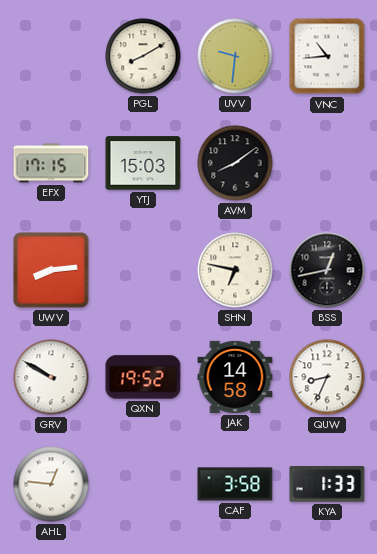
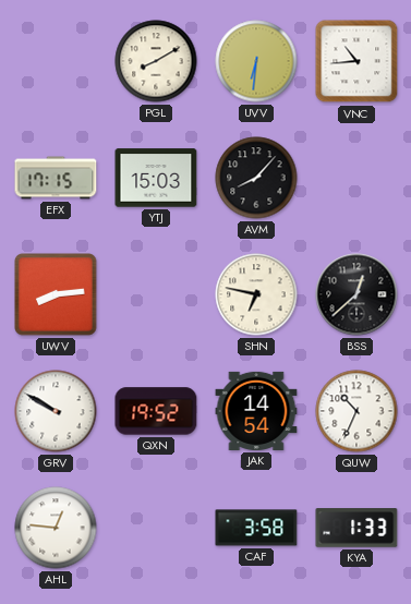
UVV: 9:31 -> 6:31
AVM: 8:09 -> 8:07
BSS: 12:43 -> 12:38
JAK: 14:58 -> 14:54
QUW: 8:34 -> 10:34
